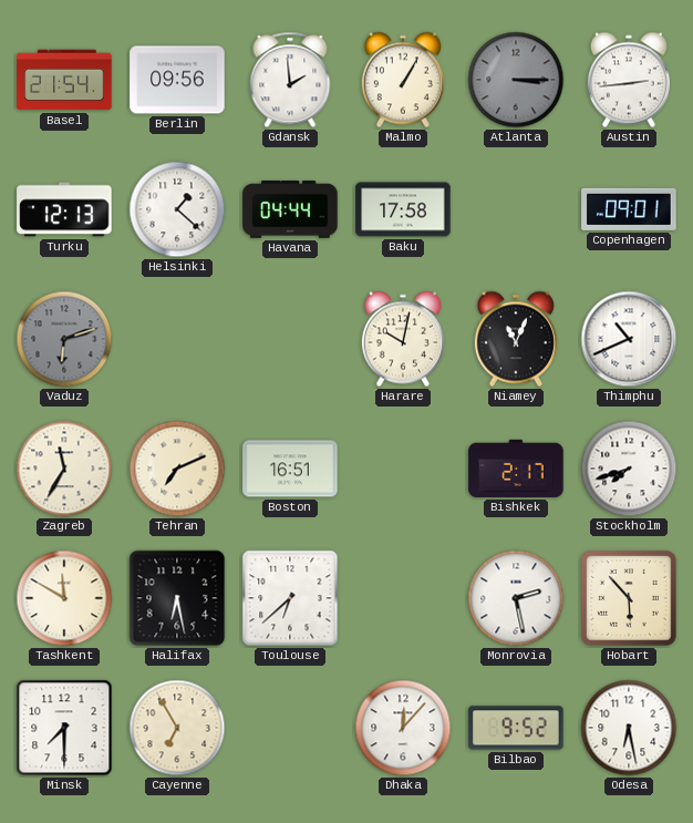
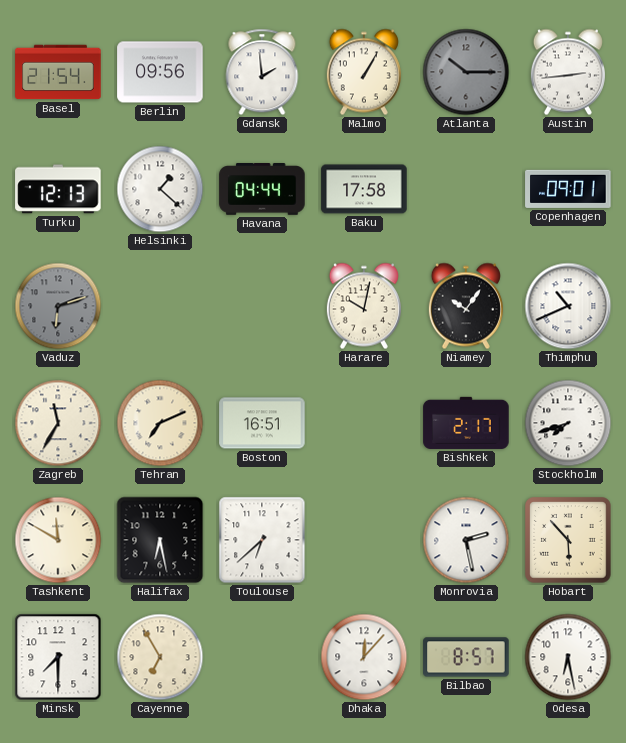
Atlanta: 3:15 -> 10:15
Niamey: 11:04 -> 10:06
Bilbao: 9:52 -> 8:57
